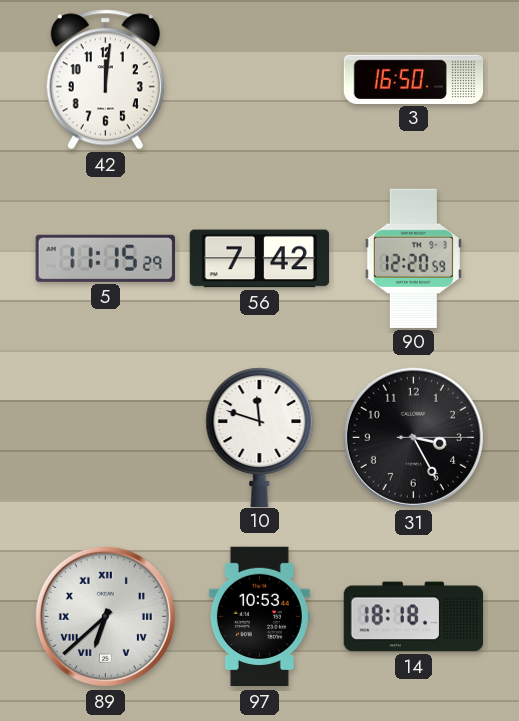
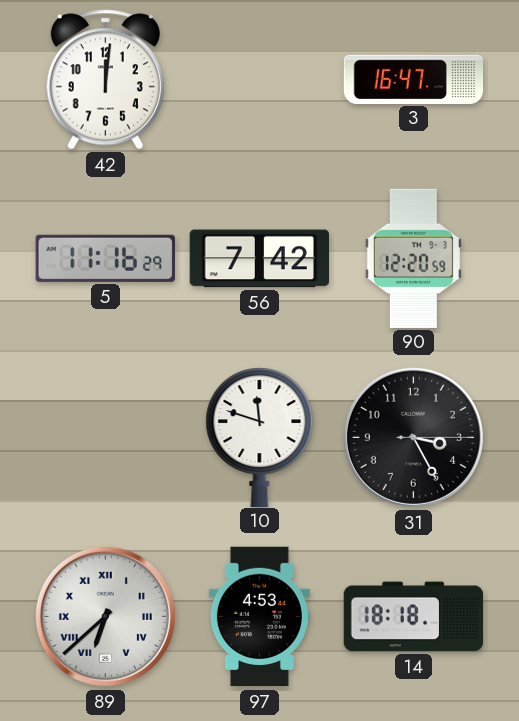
3: 16:50 -> 16:47
5: 11:15 -> 11:16
97: 10:53 -> 4:53
